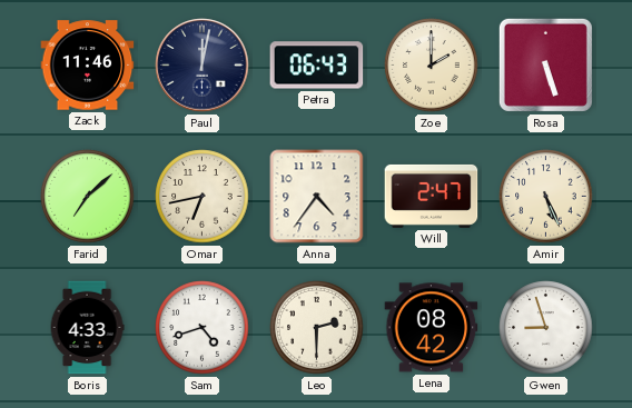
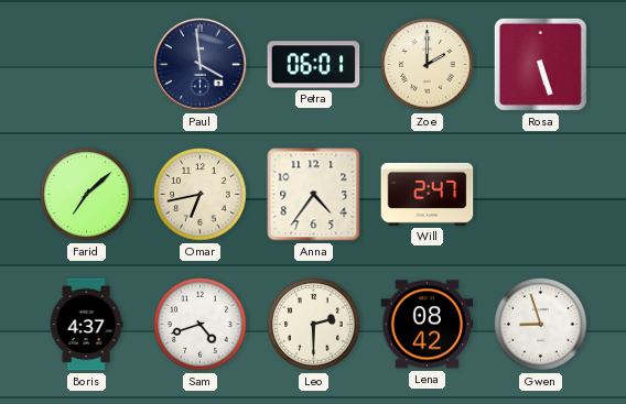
Zack: 11:46 -> none
Paul: 12:02 -> 3:59
Petra: 06:43 -> 06:01
Amir: 5:26 -> none
Boris: 4:33 -> 4:37
